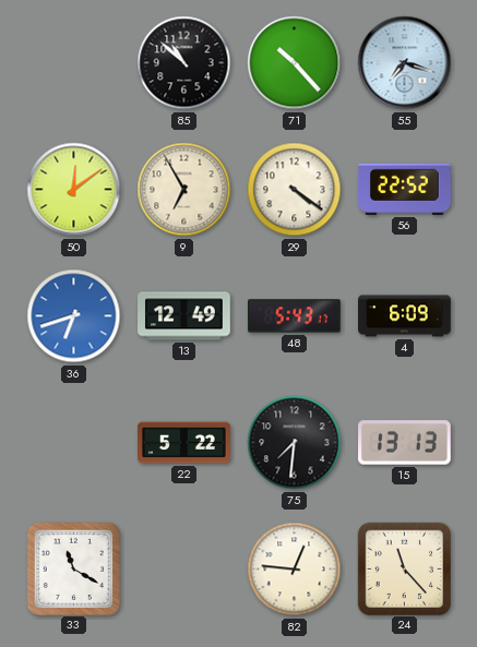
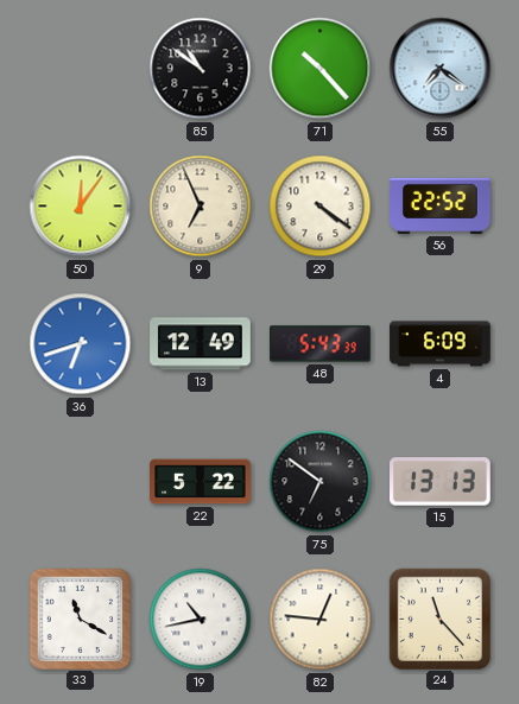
85: 10:52 -> 10:51
55: 7:18 -> 7:21
50: 12:09 -> 12:06
9: 6:55 -> 6:56
48: 5:43:17 -> 5:43:39
75: 7:31 -> 6:51
19: none -> 10:43
